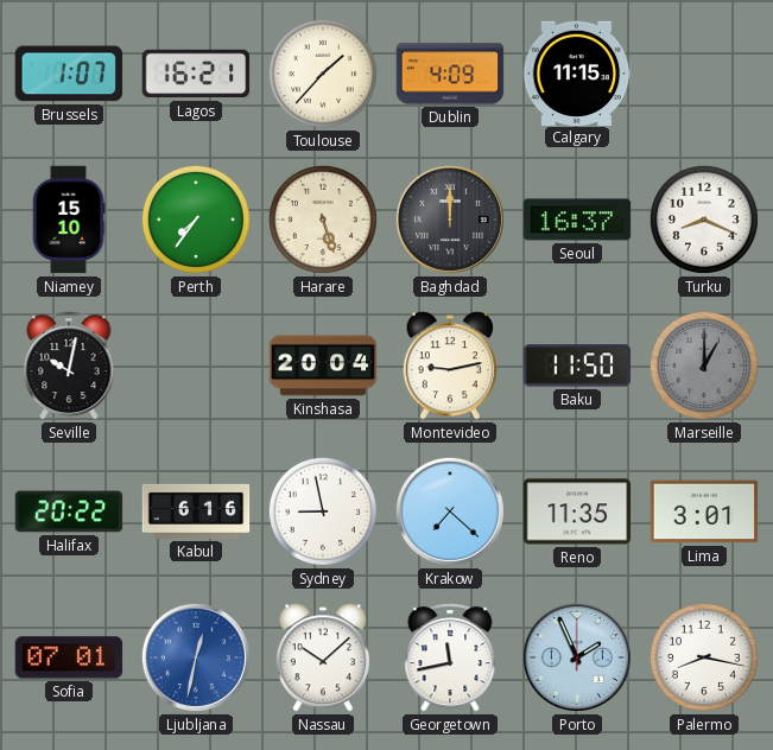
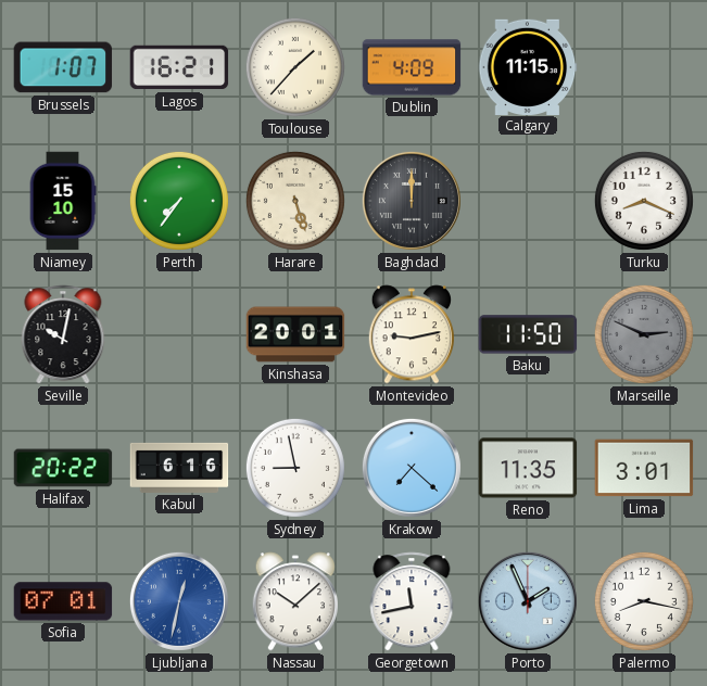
Seoul: 16:37 -> none
Kinshasa: 20:04 -> 20:01
Marseille: 1:00 -> 2:49
